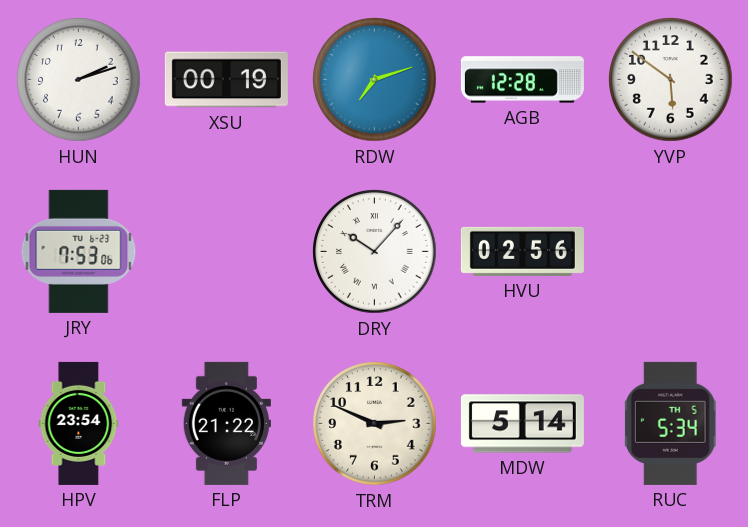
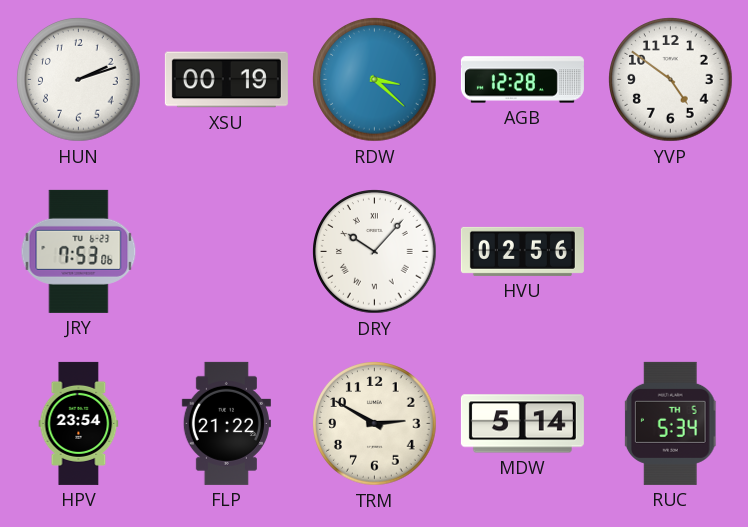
RDW: 7:12 -> 3:22
YVP: 5:51 -> 4:51
TRM: 2:49 -> 2:50
